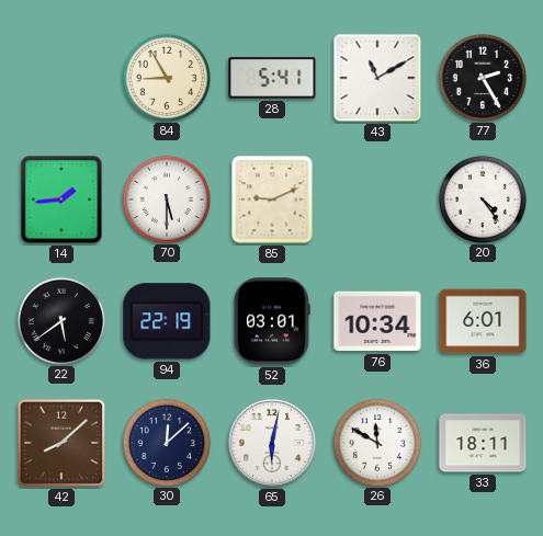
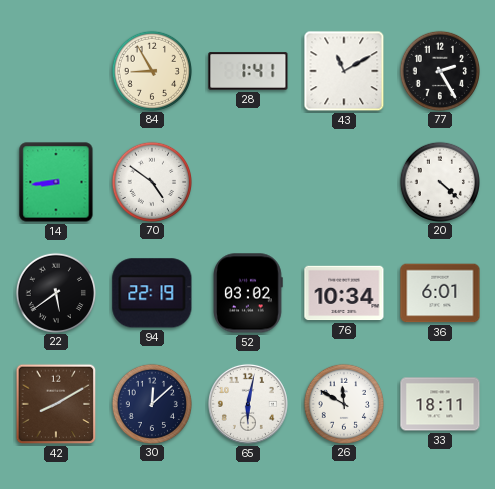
28: 5:41 -> 1:41
14: 1:44 -> 8:44
70: 5:30 -> 4:51
85: 9:11 -> none
20: 4:24 -> 4:22
52: 03:01 -> 03:02
42: 8:08 -> 8:10
